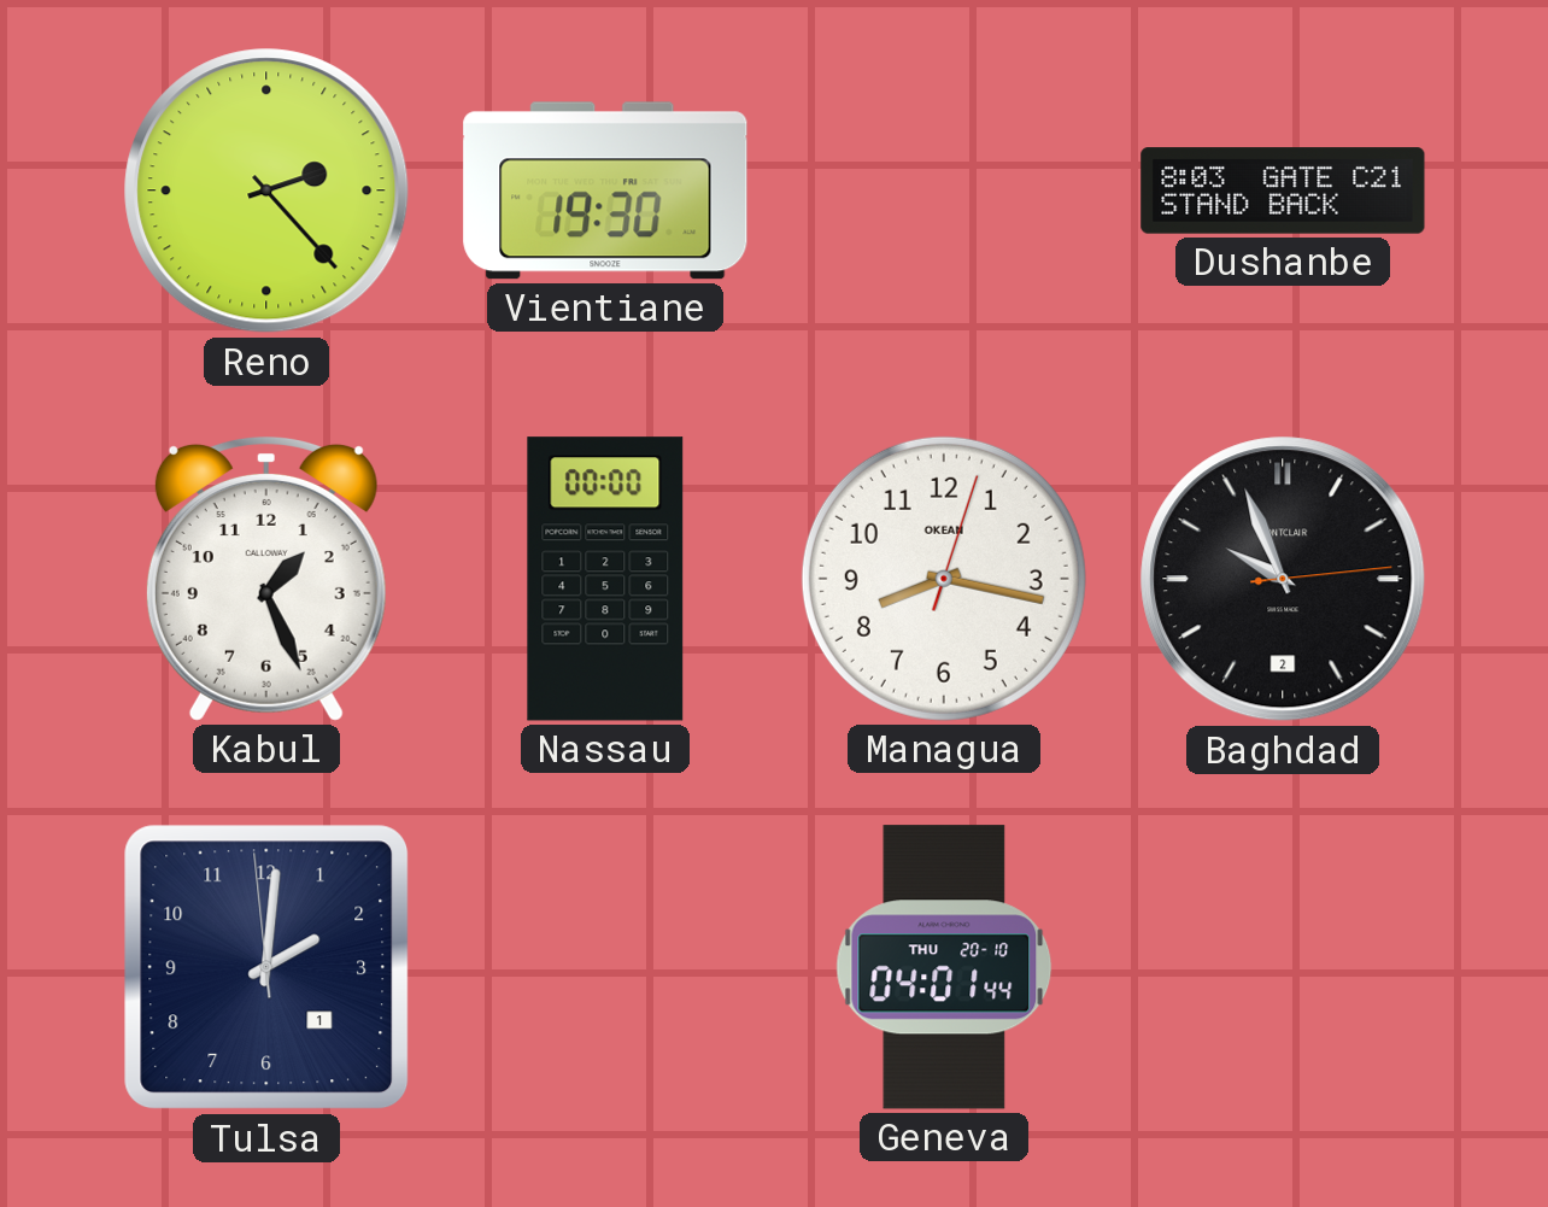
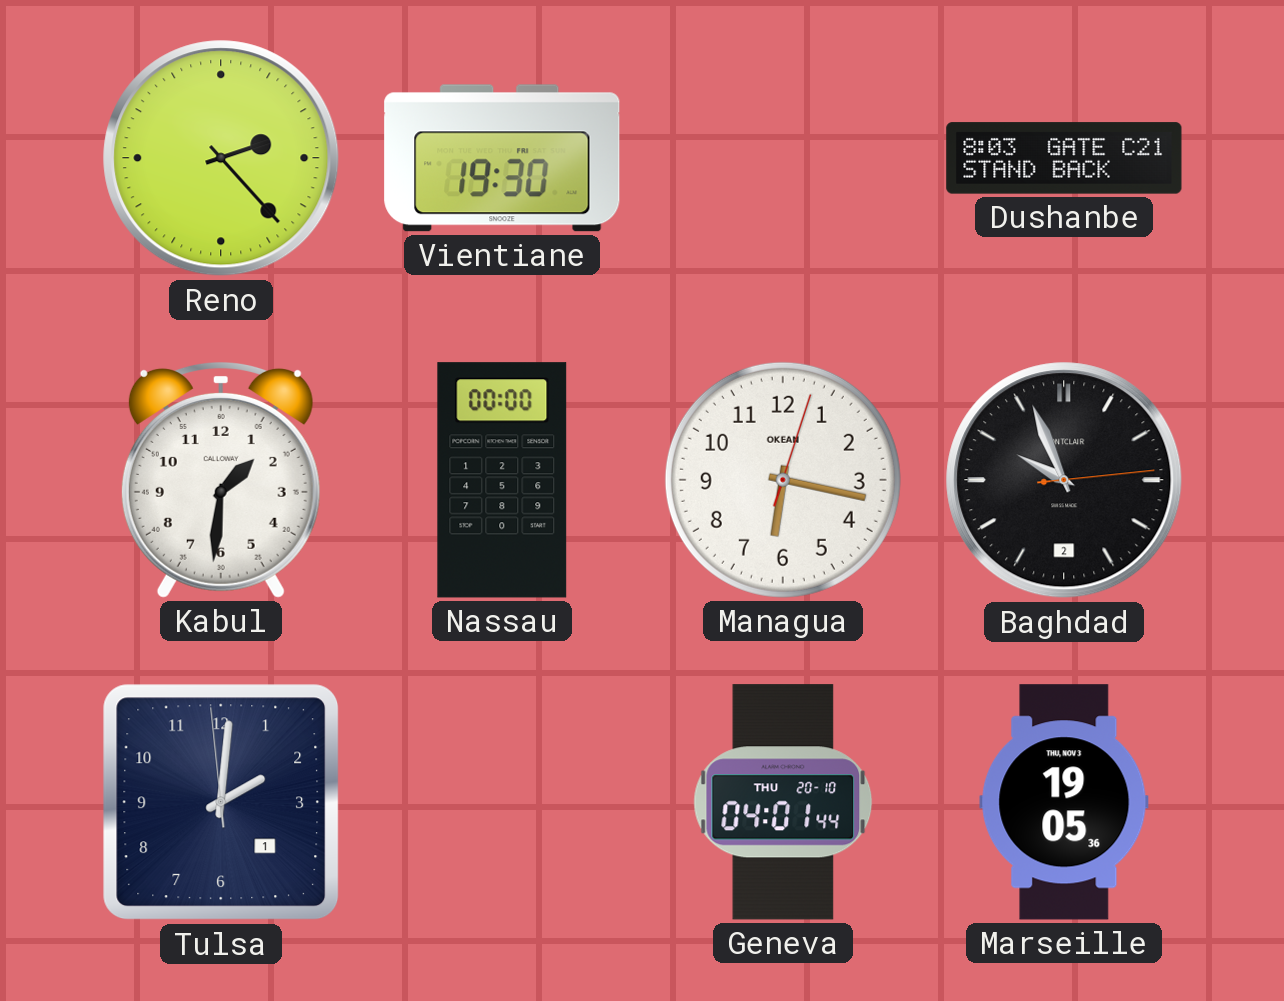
Kabul: 1:26 -> 1:31
Managua: 8:17 -> 6:17
Marseille: none -> 19:05
